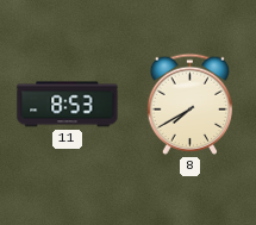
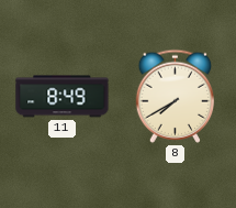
11: 8:53 -> 8:49
